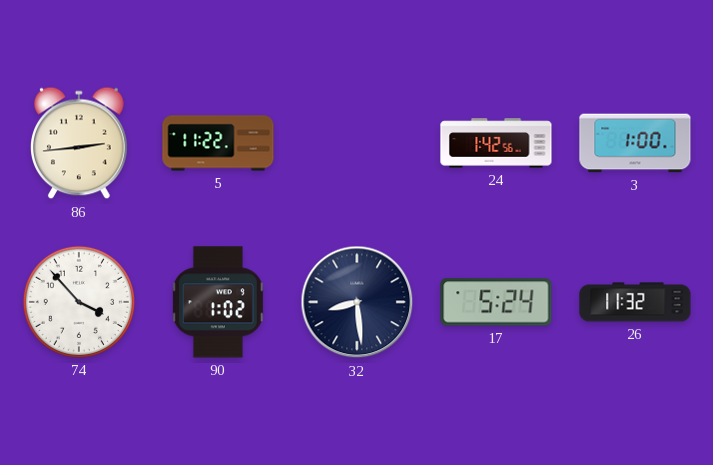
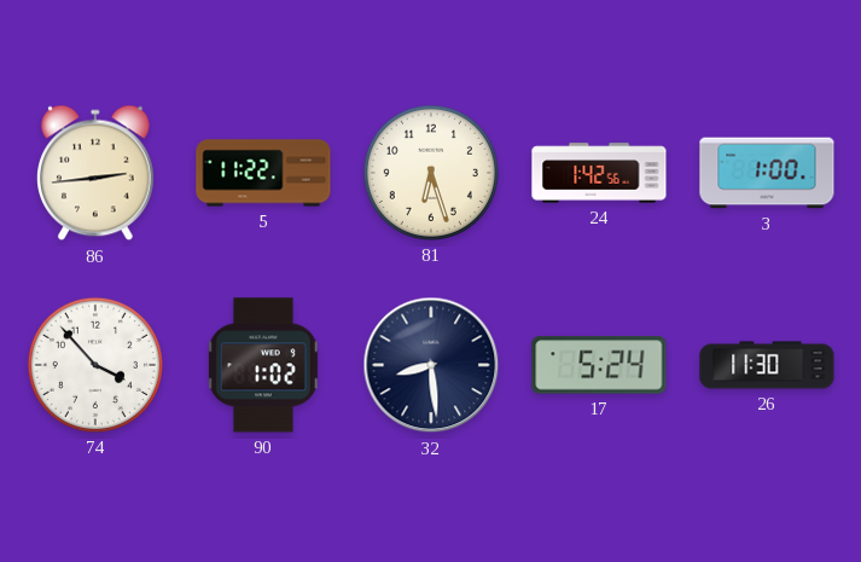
81: none -> 6:27
26: 11:32 -> 11:30
